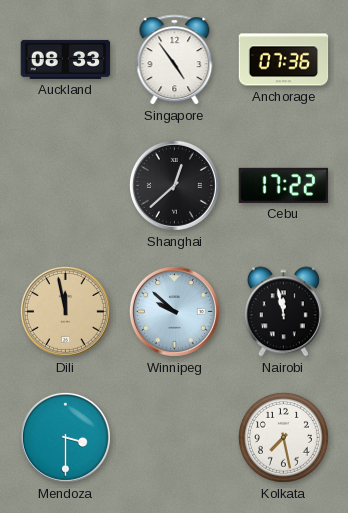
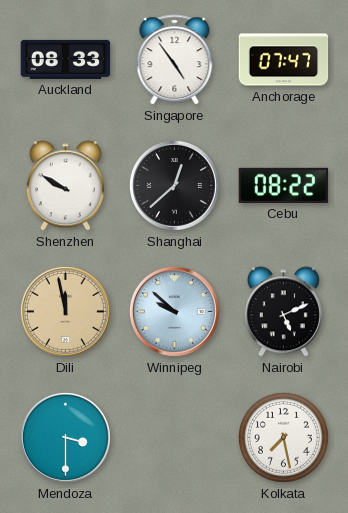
Anchorage: 07:36 -> 07:47
Shenzhen: none -> 9:50
Cebu: 17:22 -> 08:22
Nairobi: 11:58 -> 5:11
